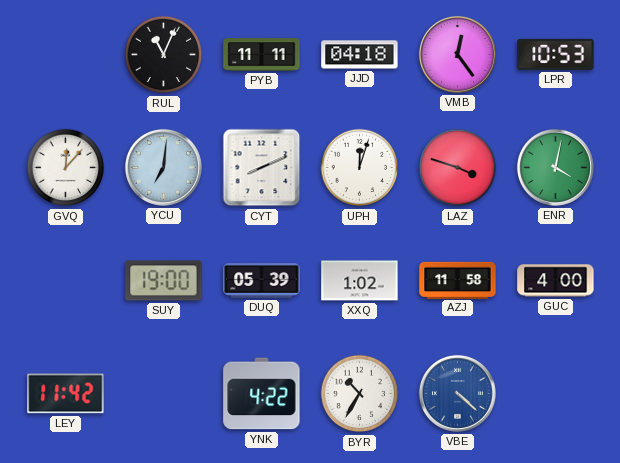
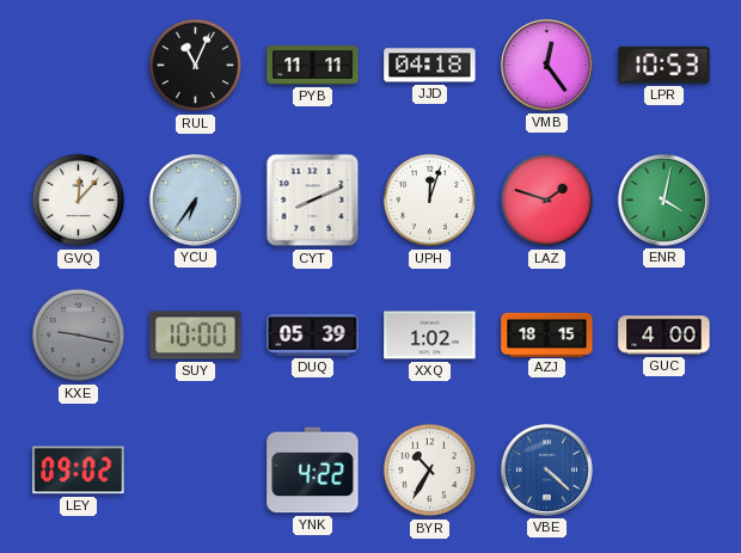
YCU: 7:01 -> 6:36
LAZ: 3:48 -> 1:48
KXE: none -> 9:17
SUY: 19:00 -> 10:00
AZJ: 11:58 -> 18:15
LEY: 11:42 -> 09:02
